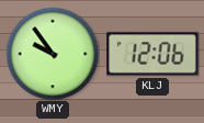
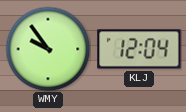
KLJ: 12:06 -> 12:04
